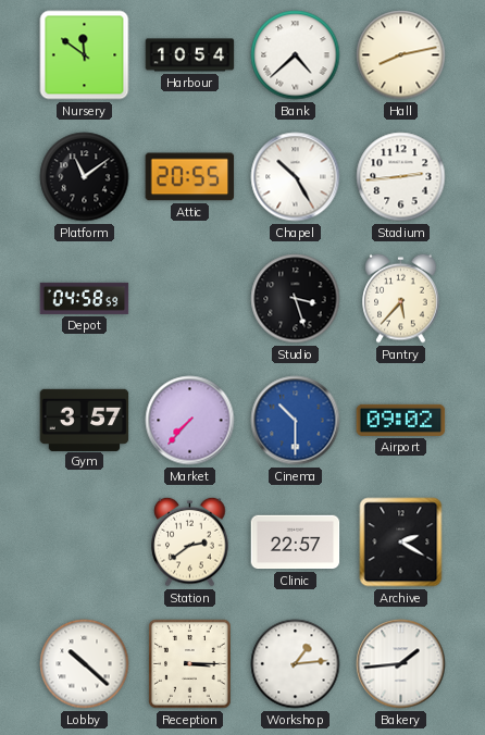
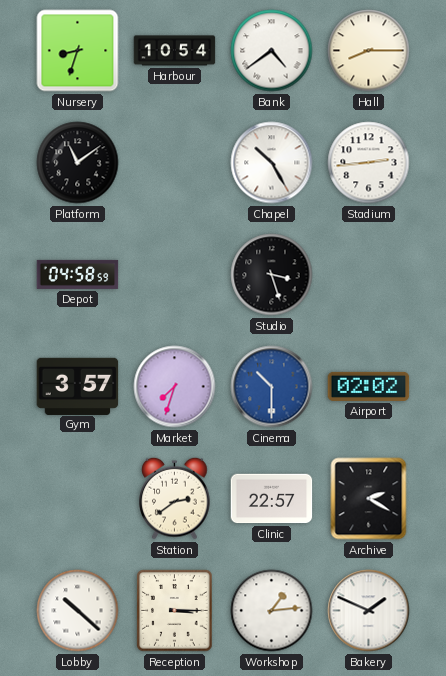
Nursery: 11:51 -> 8:33
Bank: 4:38 -> 4:39
Hall: 8:13 -> 8:15
Attic: 20:55 -> none
Pantry: 5:37 -> none
Market: 7:37 -> 7:33
Airport: 09:02 -> 02:02
Bakery: 1:44 -> 1:49
